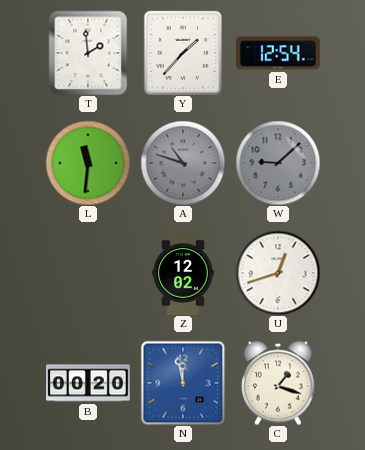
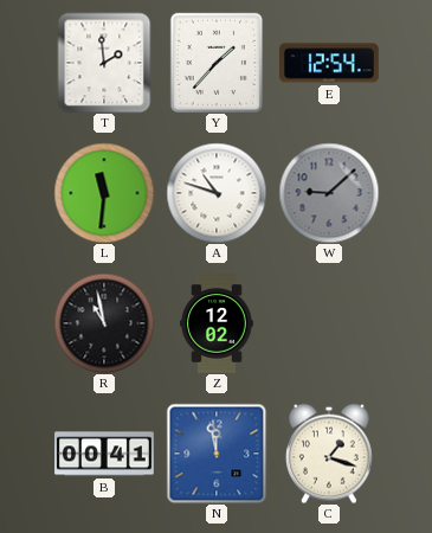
A dial: grey -> white
R: none -> 10:58
U: 12:42 -> none
B: 00:20 -> 00:41
